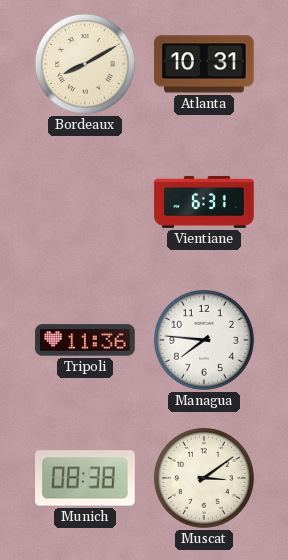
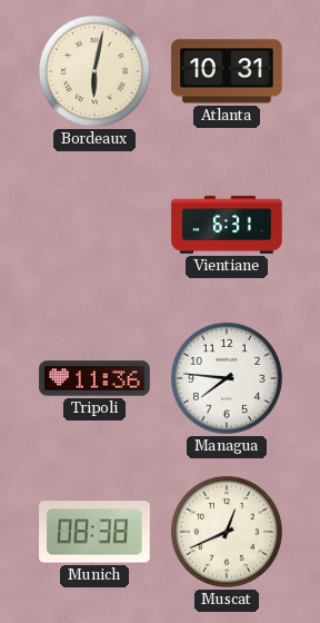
Bordeaux: 8:10 -> 6:02
Muscat: 3:09 -> 12:41
